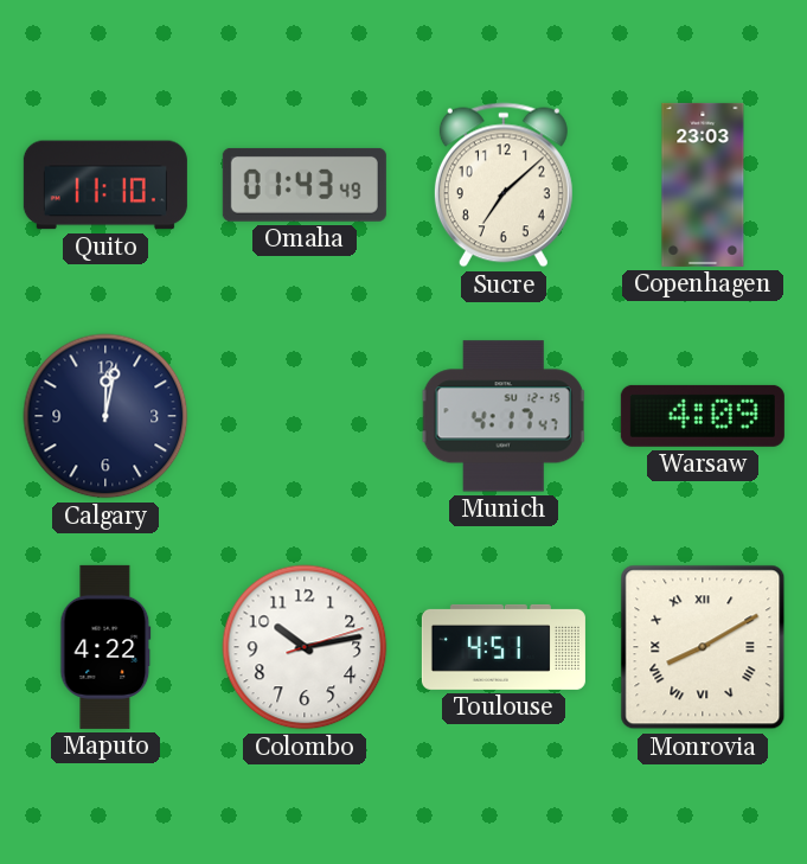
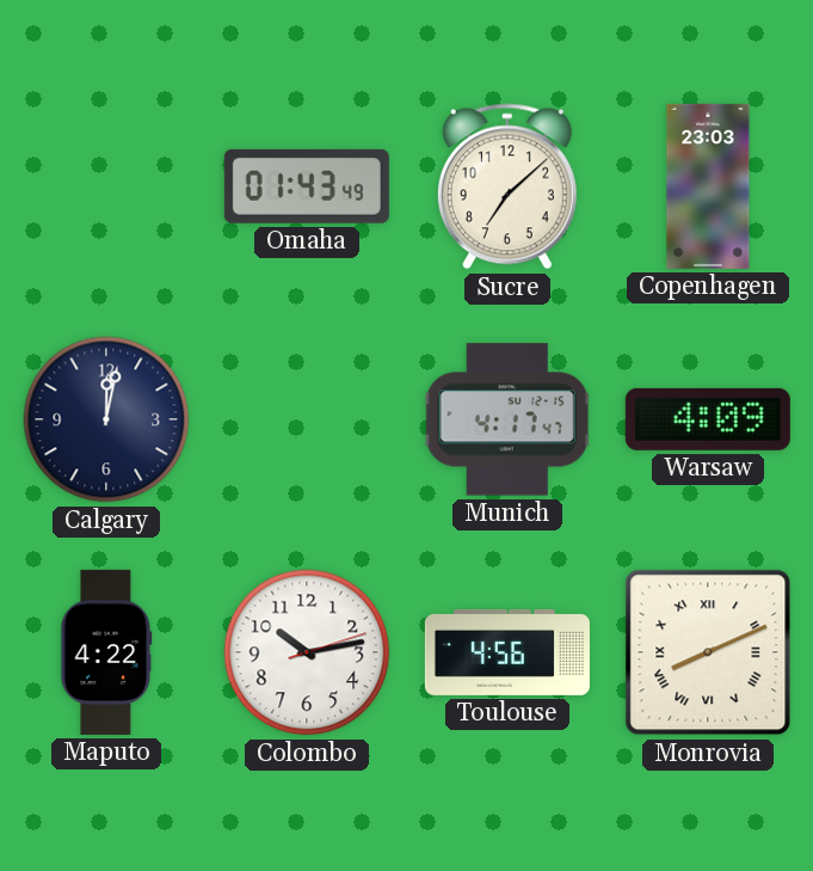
Quito: 11:10 -> none
Toulouse: 4:51 -> 4:56
Monrovia: 8:10 -> 8:11
